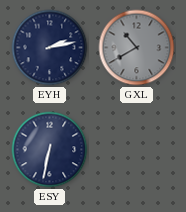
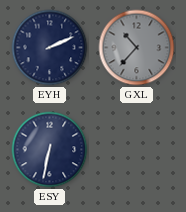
EYH: 2:13 -> 2:11
GXL: 10:40 -> 10:37
